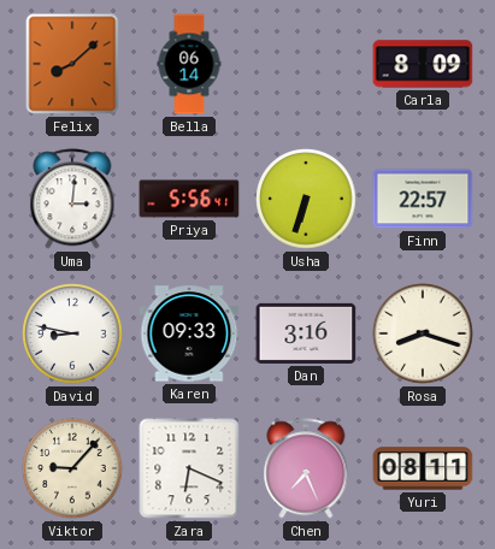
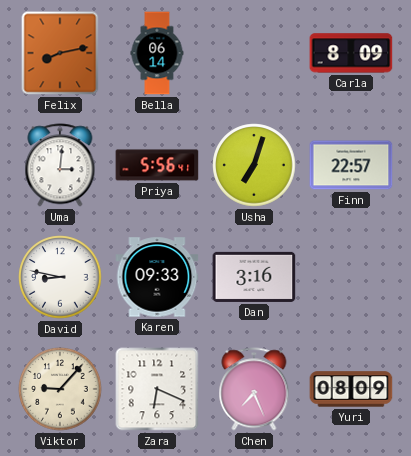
Felix: 8:08 -> 8:13
Usha: 6:33 -> 7:03
Rosa: 8:18 -> none
Yuri: 08:11 -> 08:09
